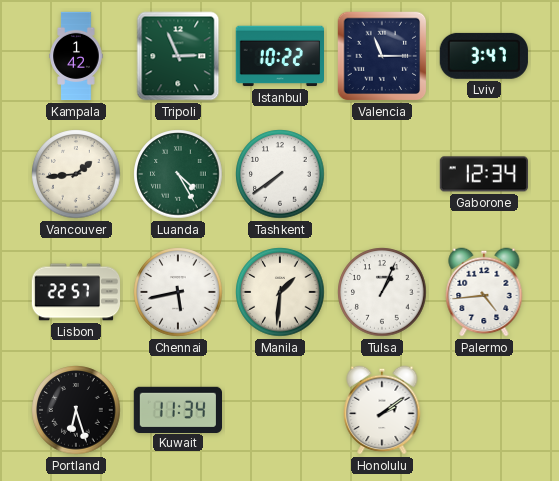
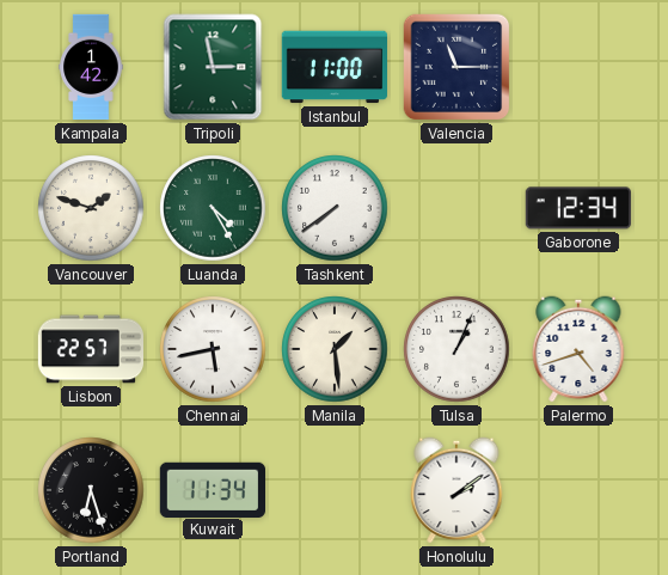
Tripoli: 2:56 -> 2:58
Istanbul: 10:22 -> 11:00
Lviv: 3:47 -> none
Vancouver: 1:44 -> 1:48
Manila: 1:31 -> 1:29
Palermo: 4:44 -> 4:42
